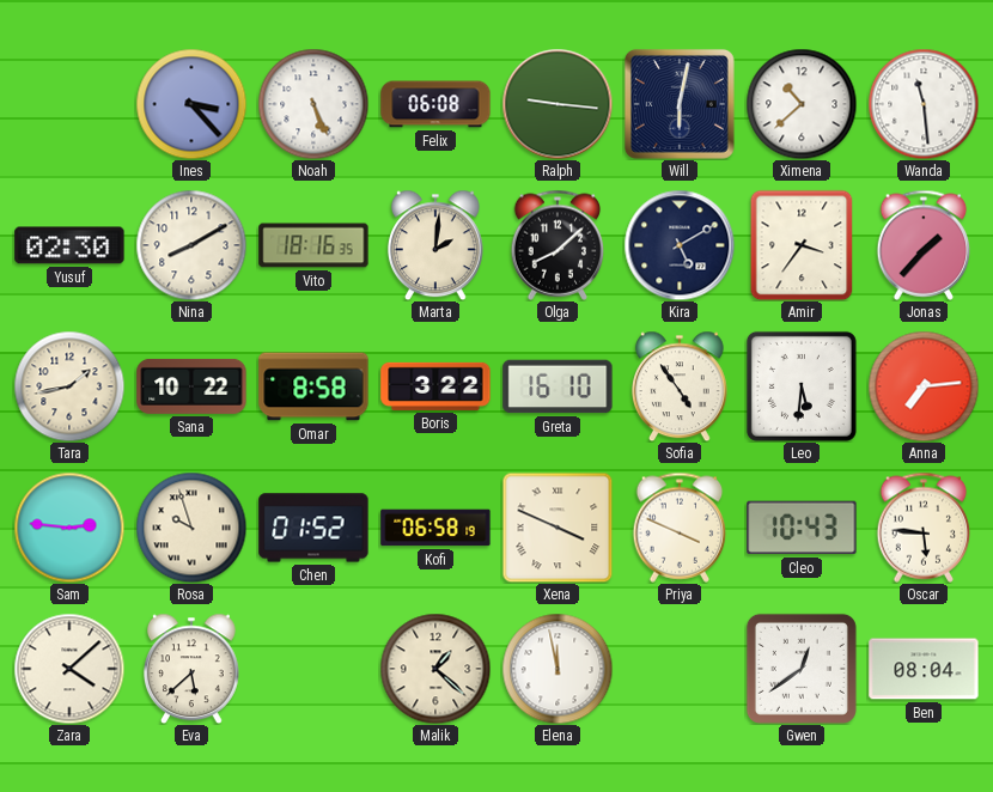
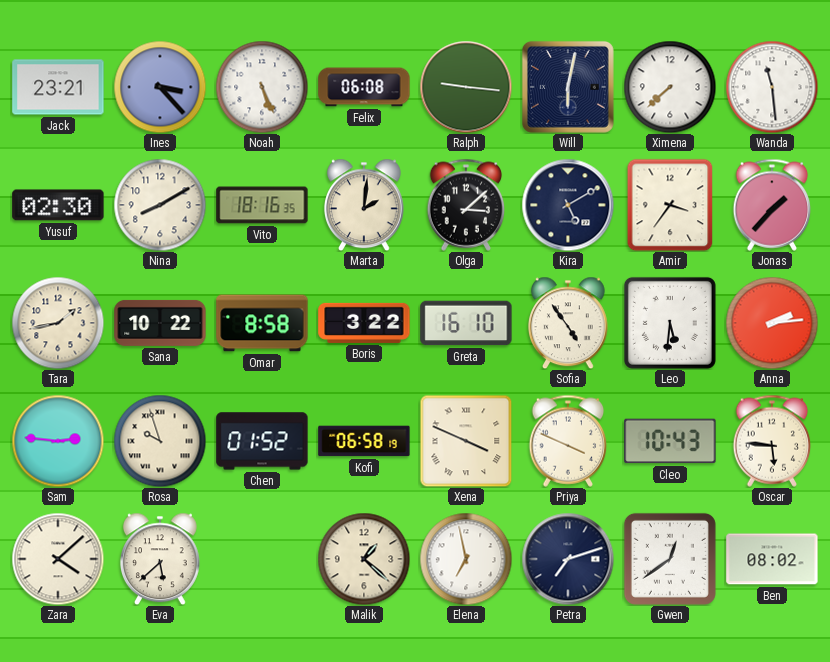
Jack: none -> 23:21
Ximena: 10:38 -> 7:38
Olga: 8:08 -> 3:08
Anna: 7:14 -> 2:14
Elena: 11:58 -> 6:58
Petra: none -> 7:12
Ben: 08:04 -> 08:02
